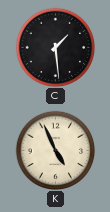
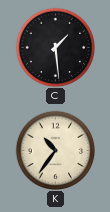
K: 4:56 -> 10:36
